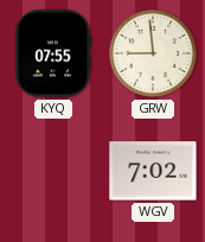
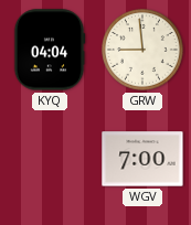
KYQ: 07:55 -> 04:04
WGV: 7:02 -> 7:00
